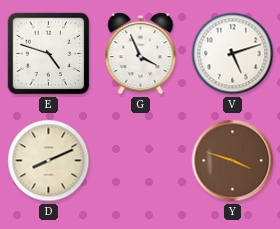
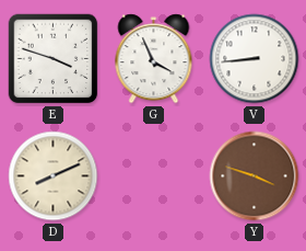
E: 4:48 -> 3:48
V: 5:12 -> 8:44
